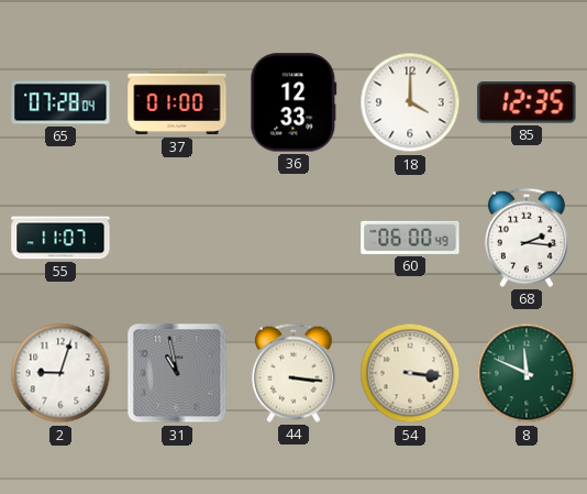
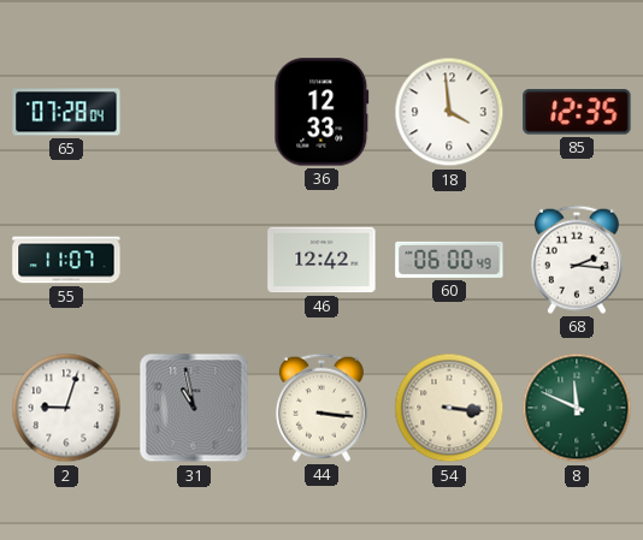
37: 01:00 -> none
18: 4:00 -> 3:59
46: none -> 12:42
